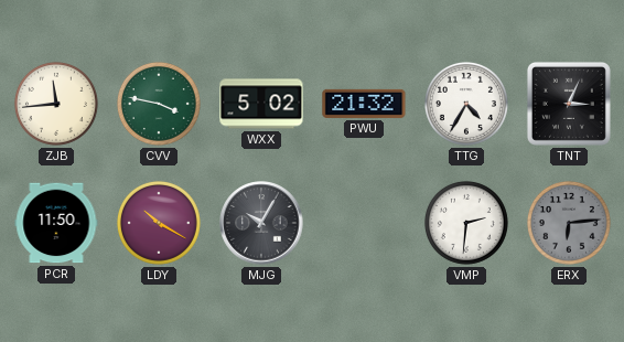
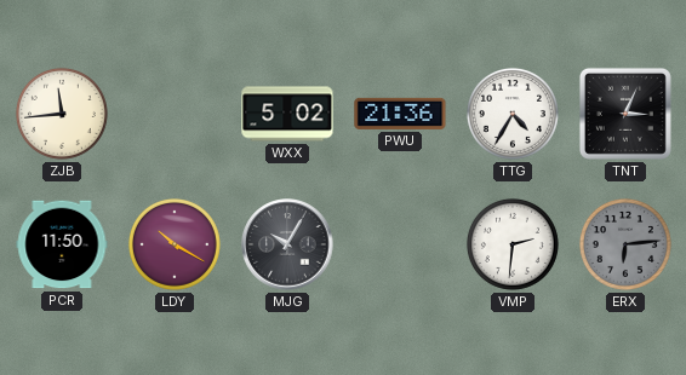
CVV: 3:47 -> none
PWU: 21:32 -> 21:36
